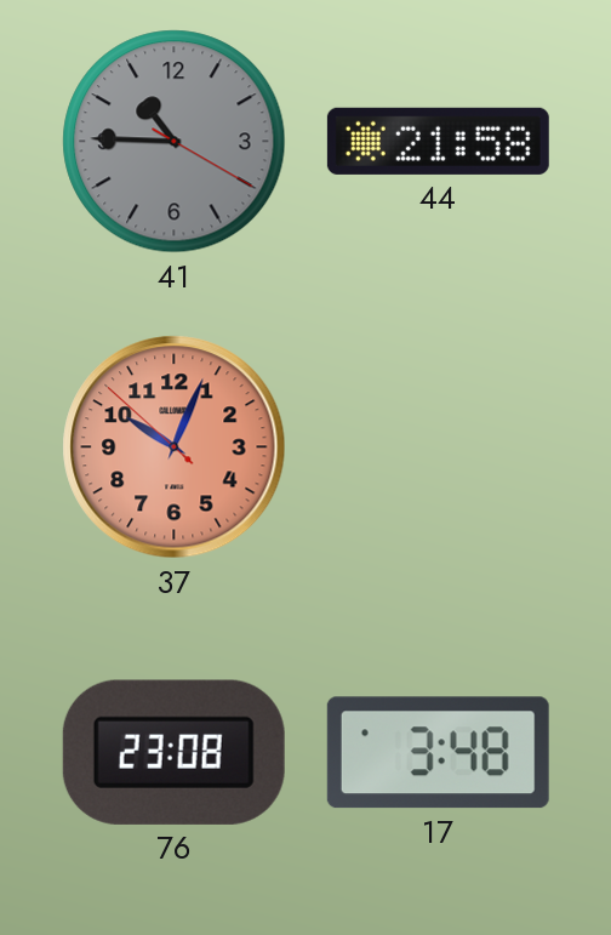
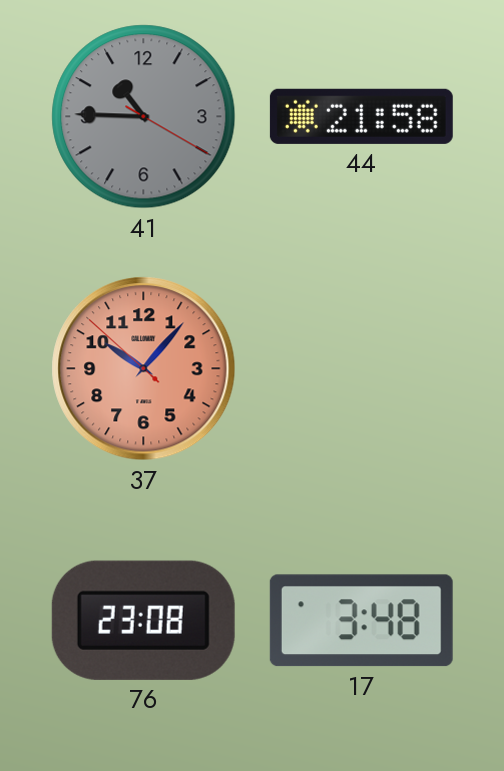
37: 10:03 -> 10:06
